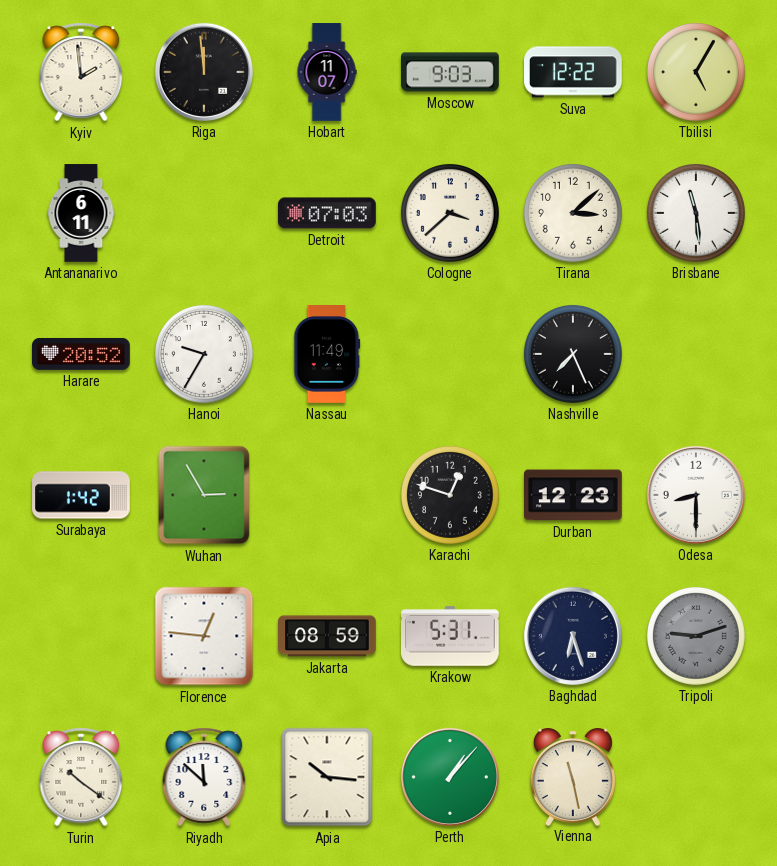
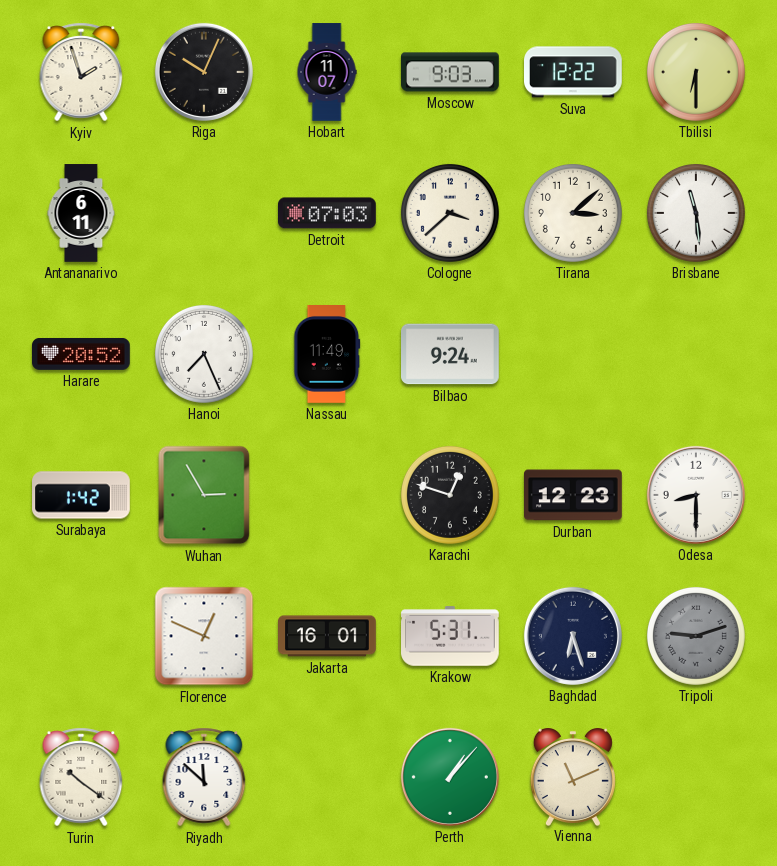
Kyiv: 1:59 -> 1:57
Riga: 11:59 -> 10:04
Tbilisi: 5:05 -> 6:30
Hanoi: 9:35 -> 7:26
Bilbao: none -> 9:24
Nashville: 7:26 -> none
Florence: 12:46 -> 12:49
Jakarta: 08:59 -> 16:01
Apia: 10:16 -> none
Vienna: 11:28 -> 11:11
